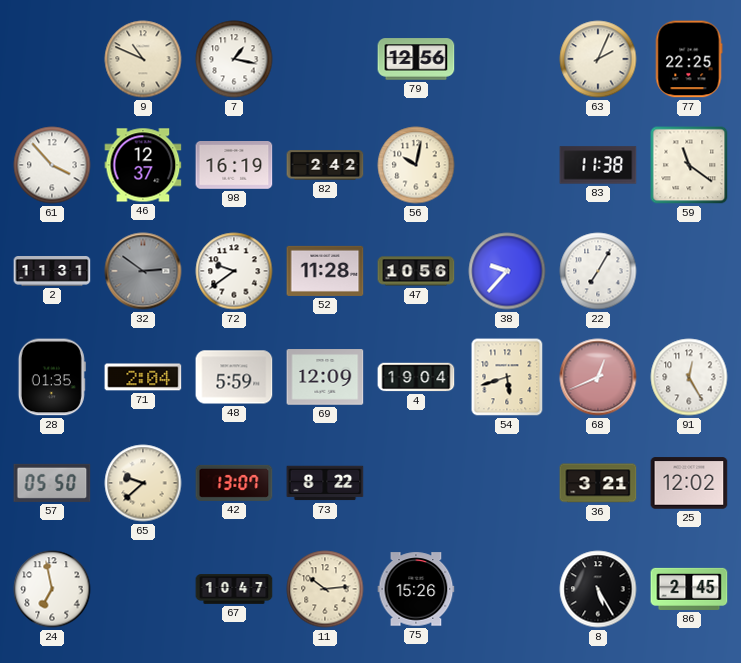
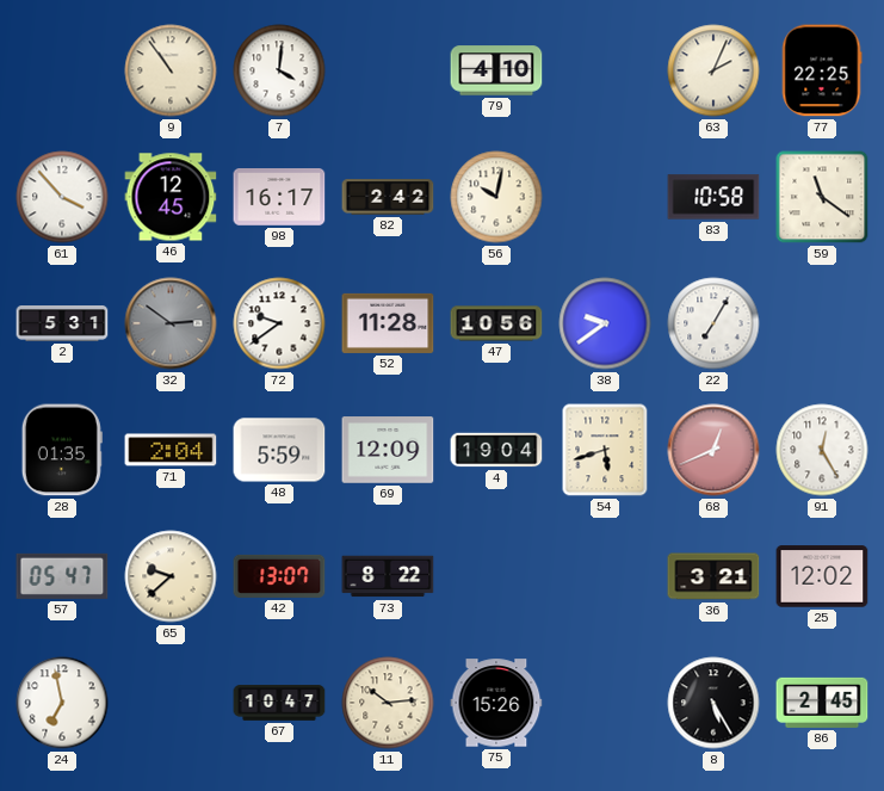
9: 10:49 -> 10:54
7: 1:17 -> 4:01
79: 12:56 -> 4:10
46: 12:37 -> 12:45
98: 16:19 -> 16:17
83: 11:38 -> 10:58
2: 11:31 -> 5:31
38: 9:37 -> 9:39
57: 05:50 -> 05:47
